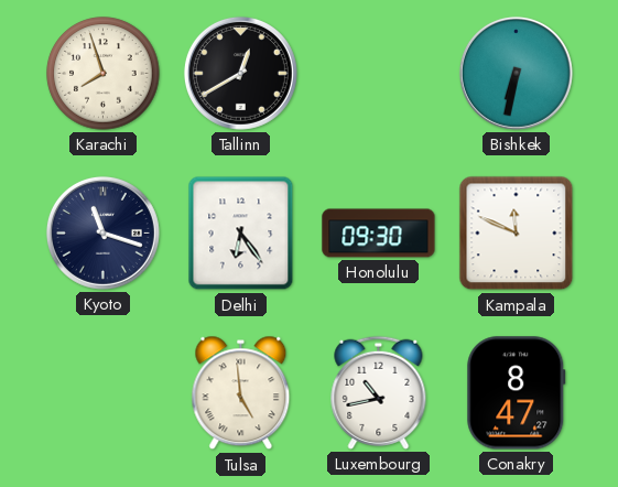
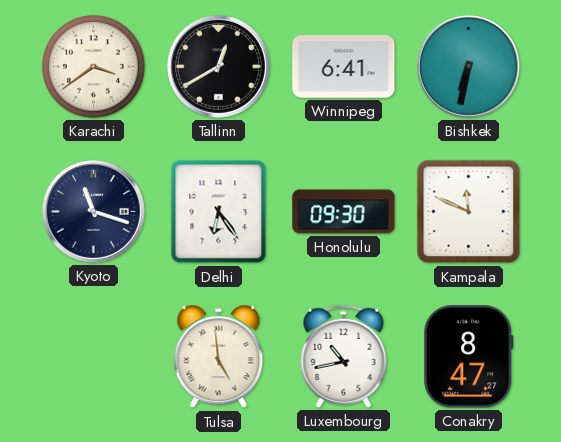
Karachi: 7:57 -> 3:39
Winnipeg: none -> 6:41
